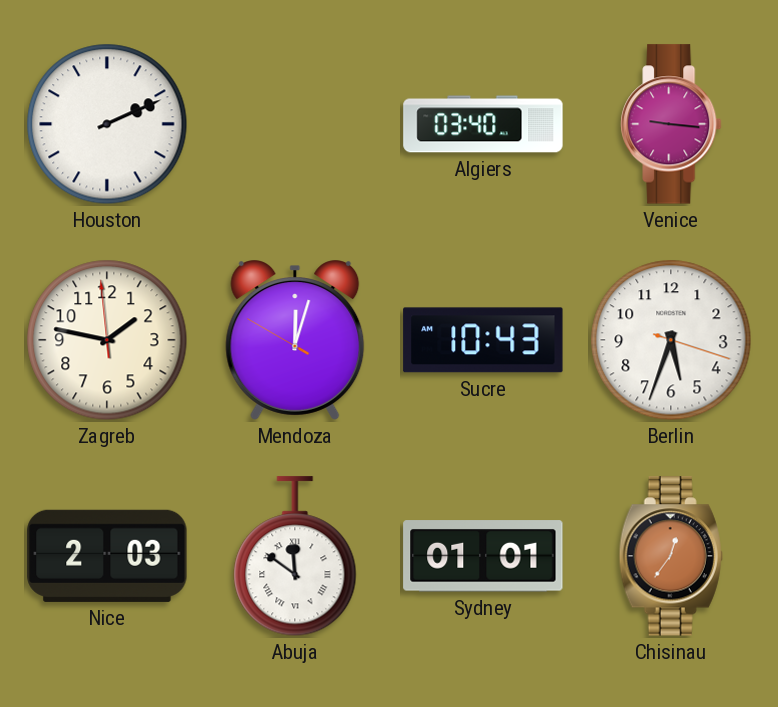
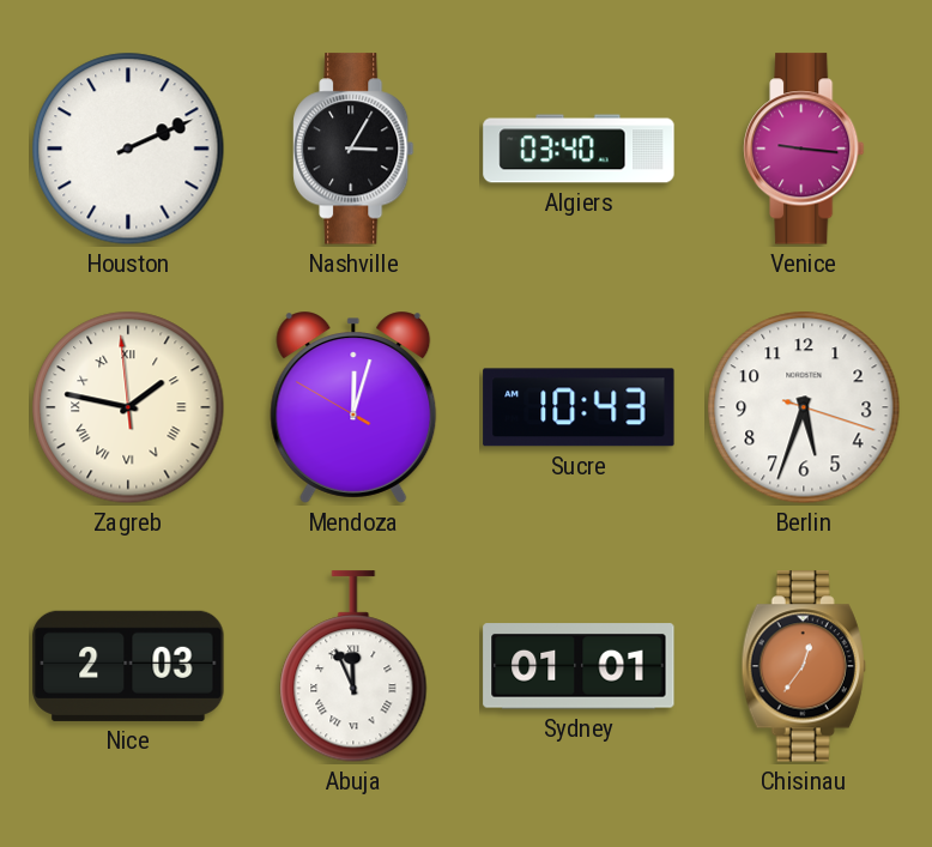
Nashville: none -> 3:05
Zagreb numerals: Arabic -> Roman
Abuja: 11:51 -> 11:56
